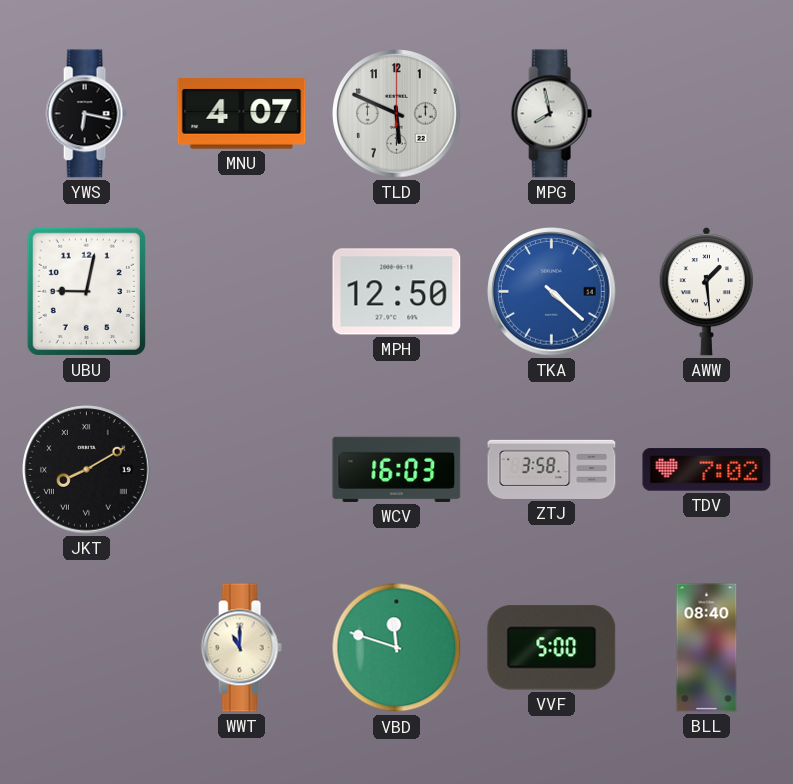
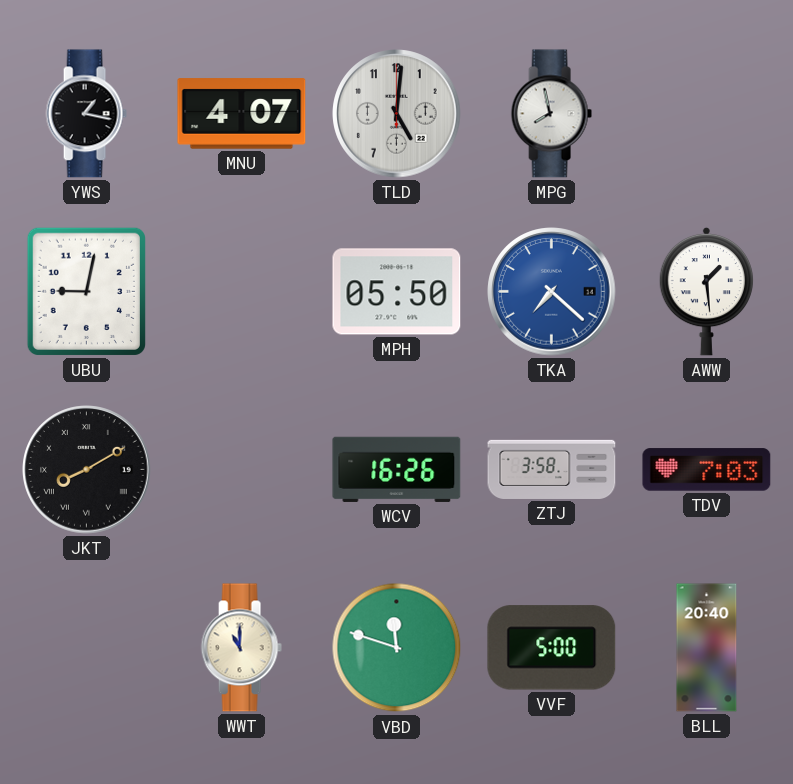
YWS: 6:17 -> 1:17
TLD: 5:49 -> 5:01
MPH: 12:50 -> 05:50
TKA: 4:22 -> 7:22
WCV: 16:03 -> 16:26
TDV: 7:02 -> 7:03
BLL: 08:40 -> 20:40
